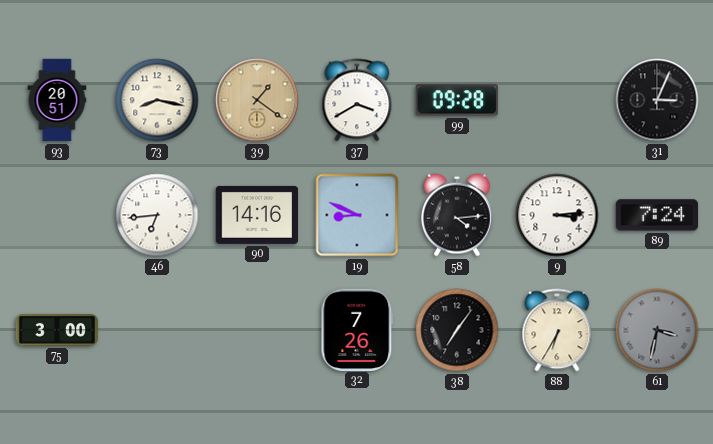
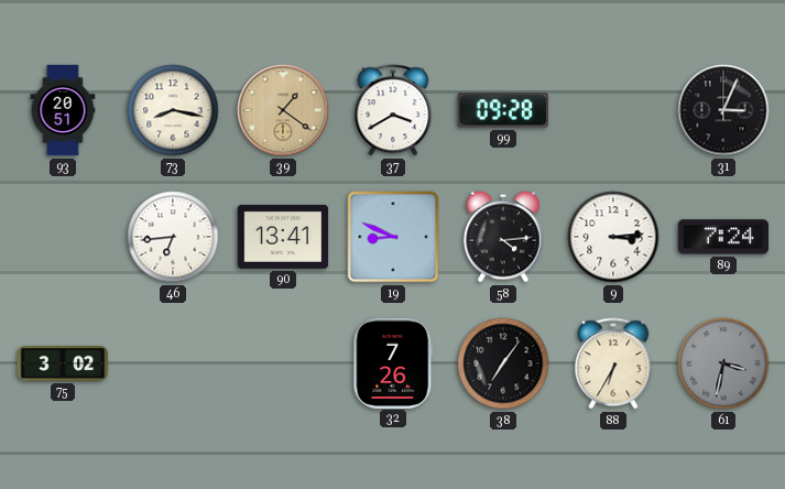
90: 14:16 -> 13:41
75: 3:00 -> 3:02
